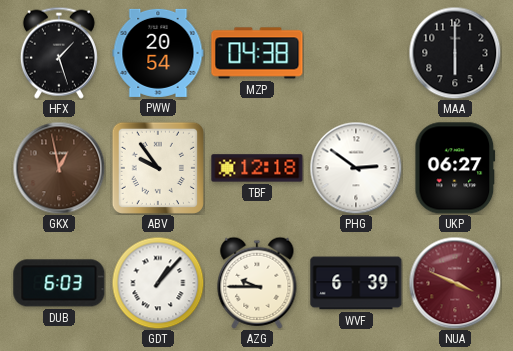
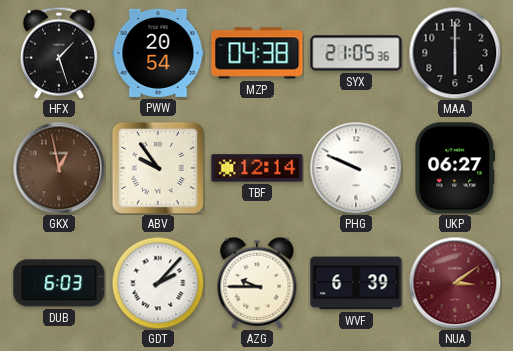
SYX: none -> 21:05
TBF: 12:18 -> 12:14
PHG: 2:51 -> 9:49
GDT: 1:07 -> 2:07
NUA: 3:49 -> 3:09
